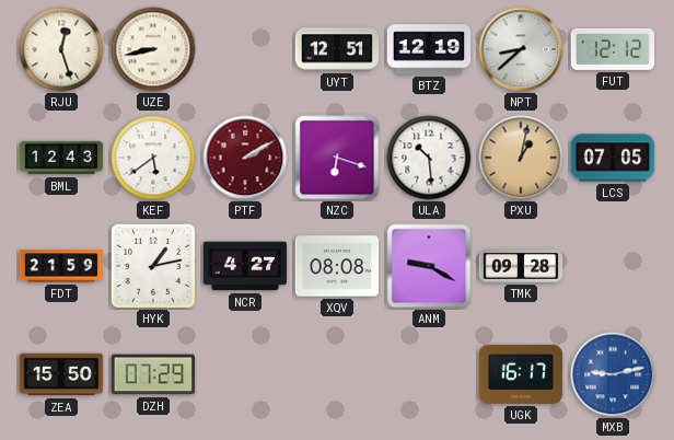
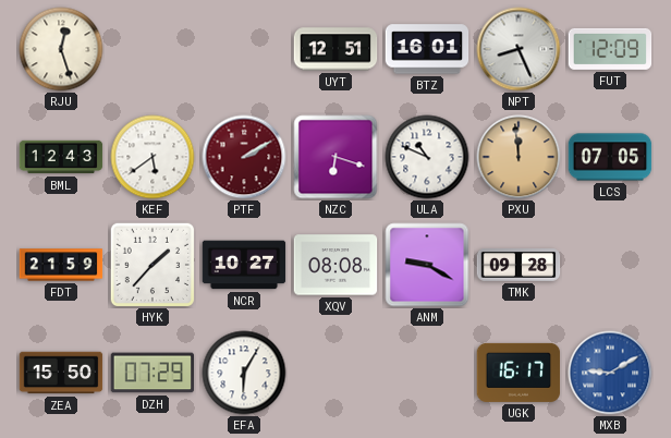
UZE: 8:43 -> none
BTZ: 12:19 -> 16:01
NPT: 8:38 -> 8:26
FUT: 12:12 -> 12:09
ULA: 10:29 -> 10:49
PXU: 1:02 -> 11:59
HYK: 1:13 -> 1:37
NCR: 4:27 -> 10:27
EFA: none -> 6:05
MXB: 9:13 -> 9:10
